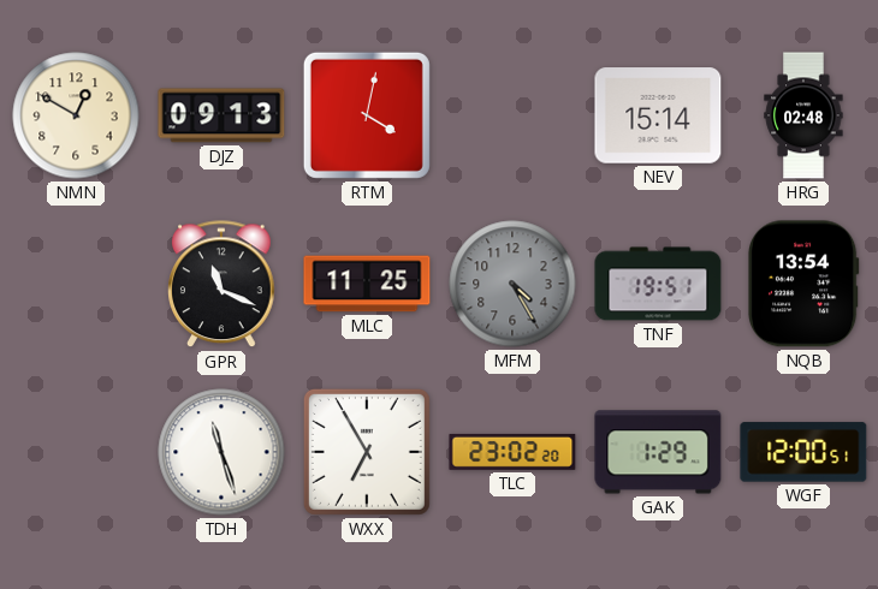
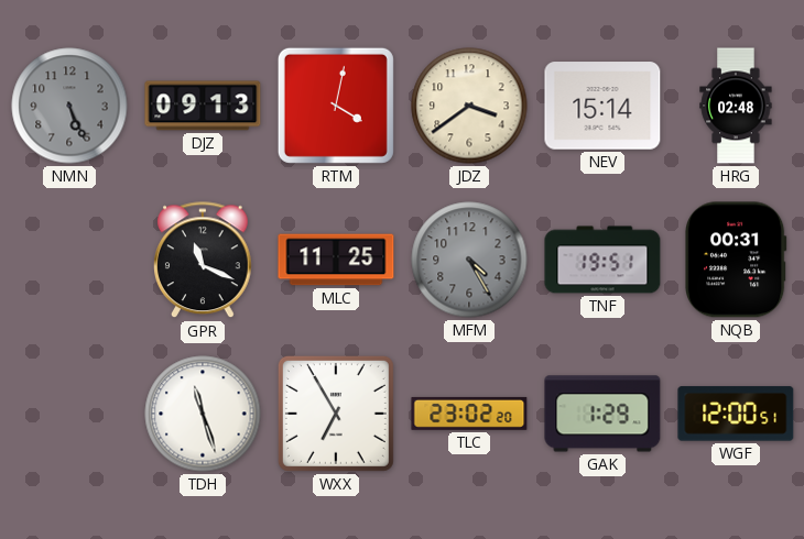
NMN: 12:50 -> 5:26
NMN dial: cream -> grey
JDZ: none -> 3:39
NQB: 13:54 -> 00:31
